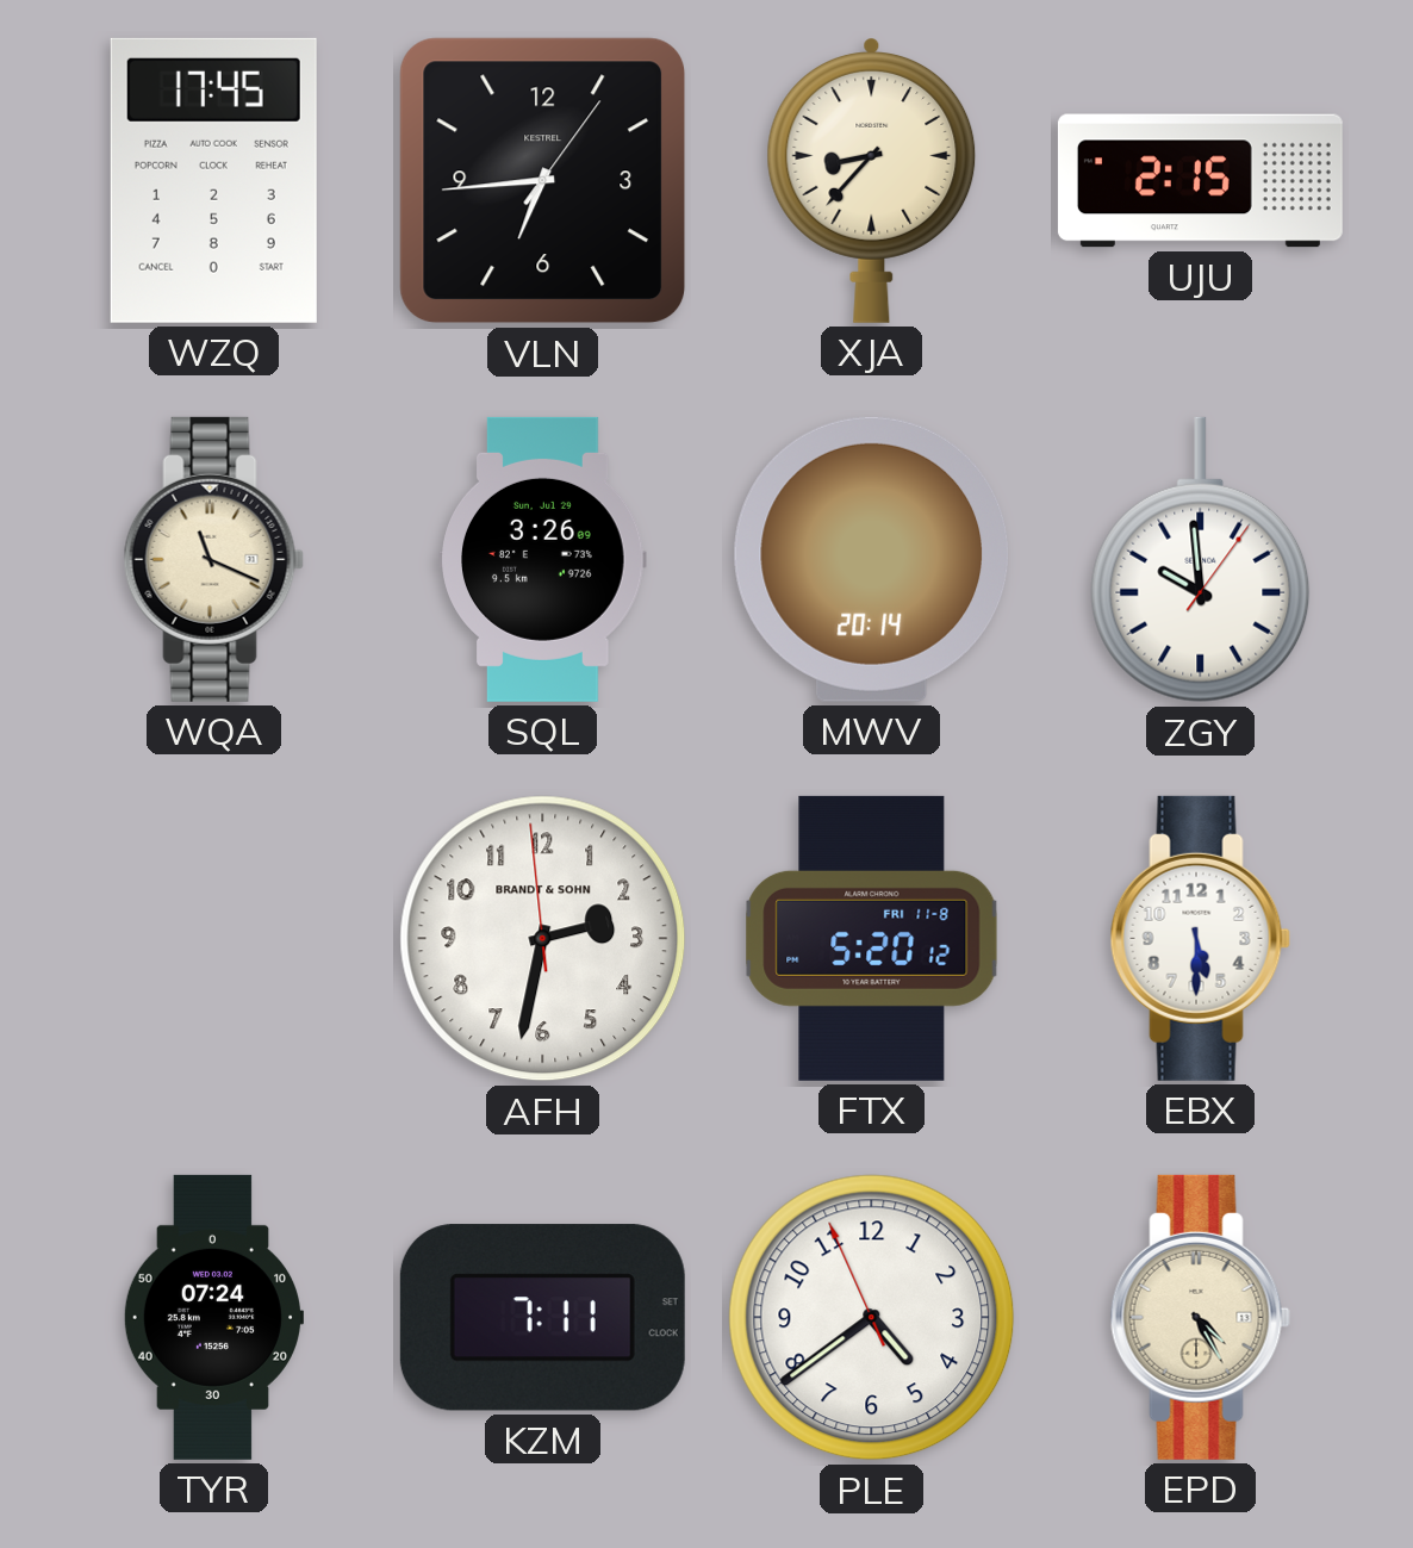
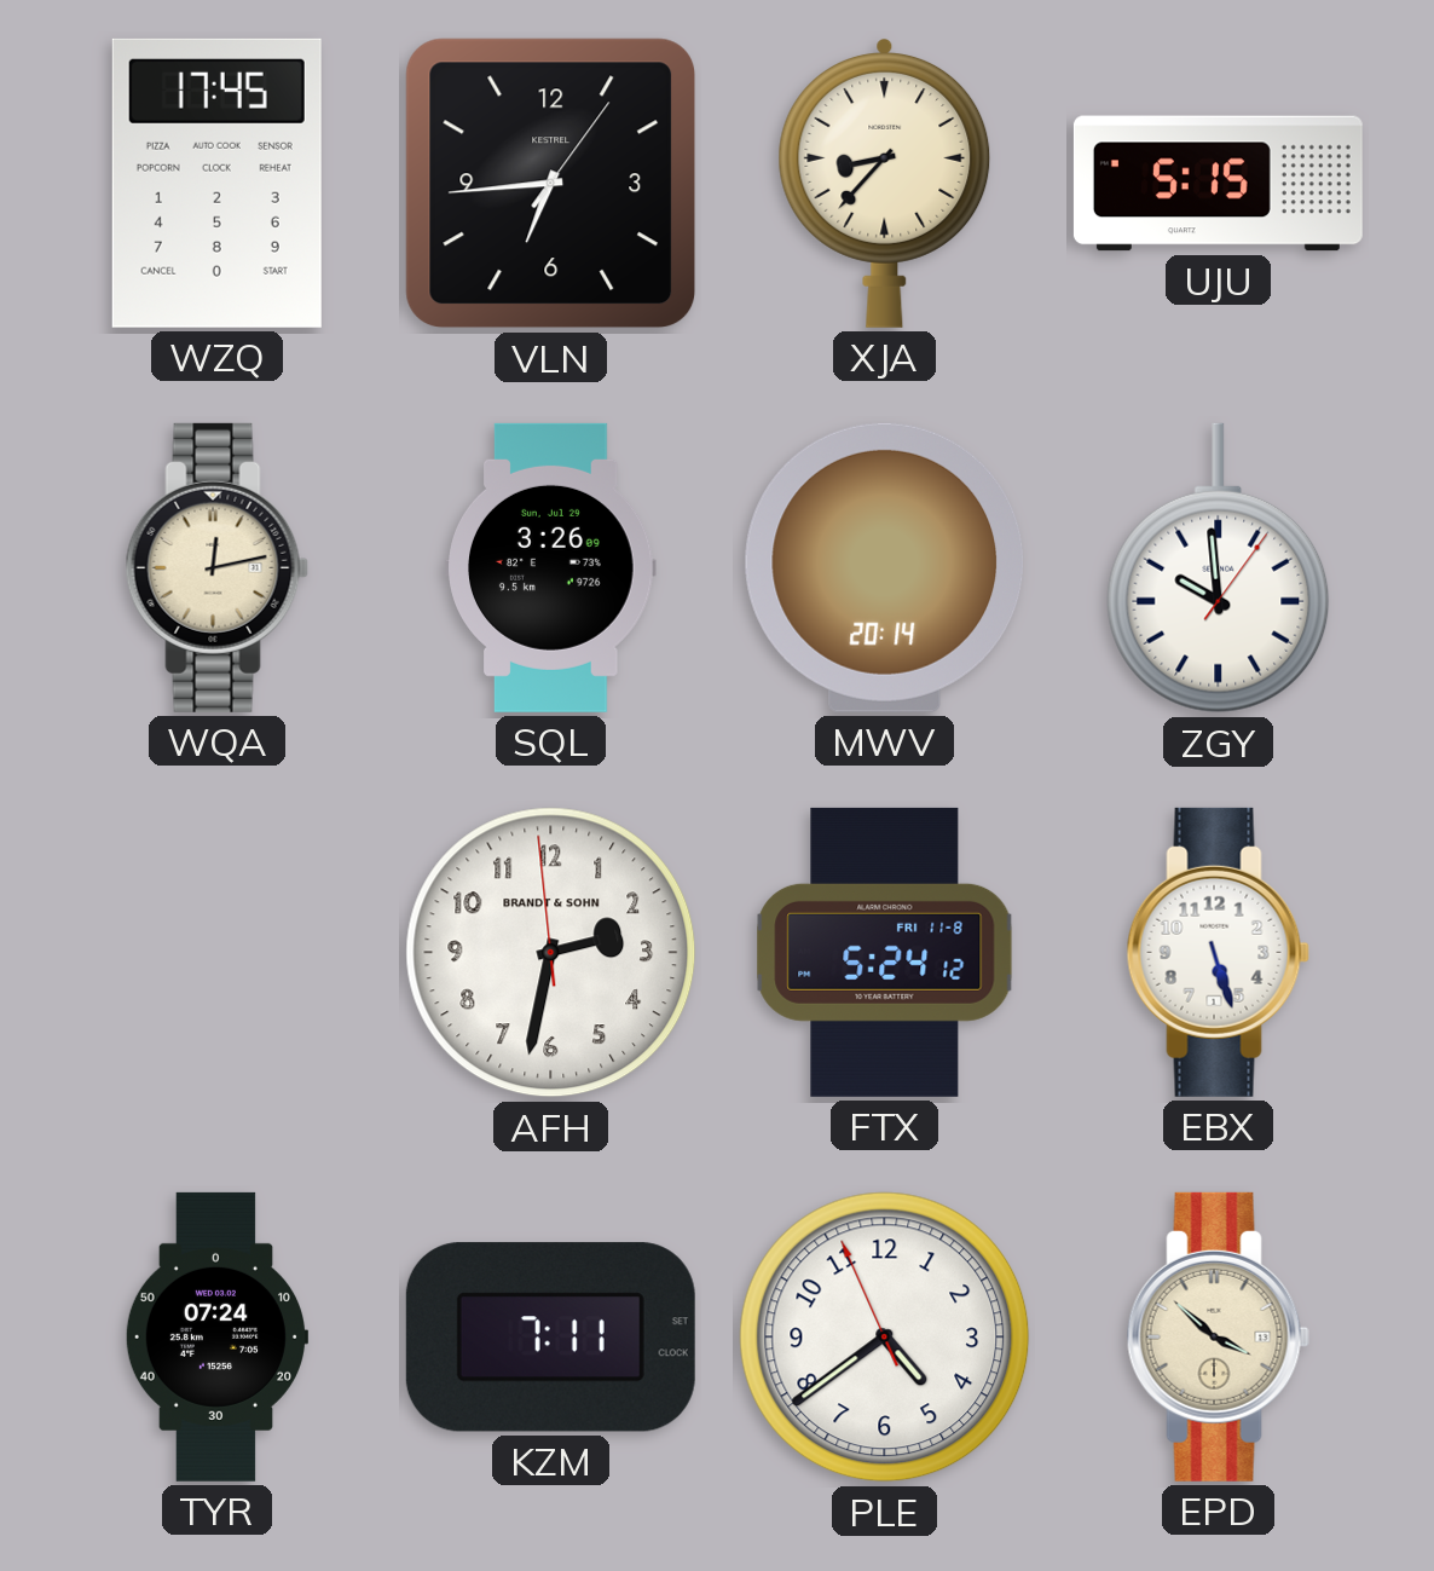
UJU: 2:15 -> 5:15
WQA: 11:19 -> 12:13
FTX: 5:20 -> 5:24
EBX: 5:30 -> 5:27
EPD: 4:25 -> 3:52
